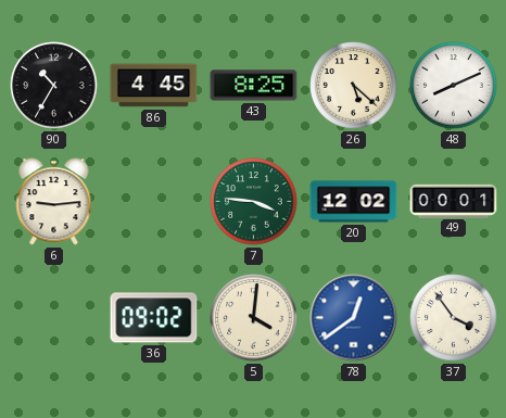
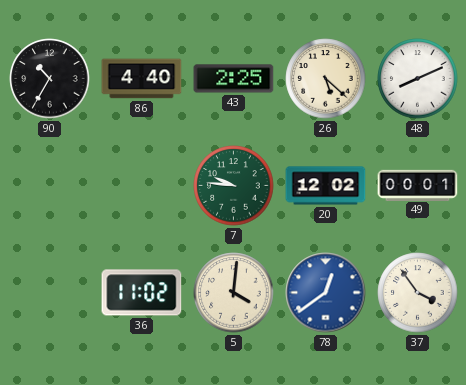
86: 4:45 -> 4:40
43: 8:25 -> 2:25
6: 9:14 -> none
7: 3:46 -> 9:46
36: 09:02 -> 11:02
